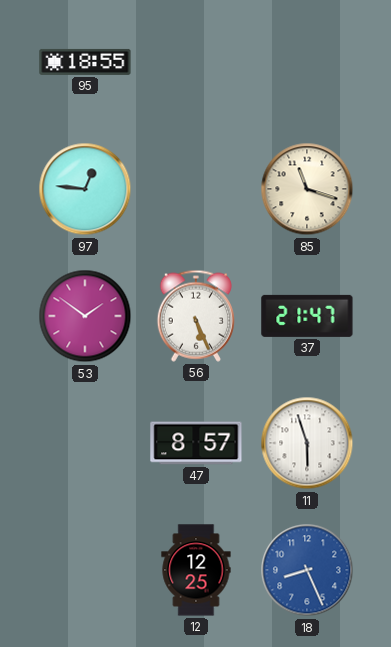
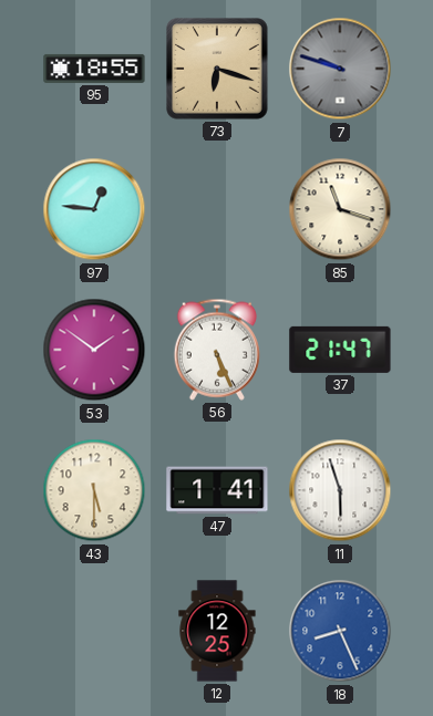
73: none -> 6:18
7: none -> 9:48
43: none -> 5:30
47: 8:57 -> 1:41
